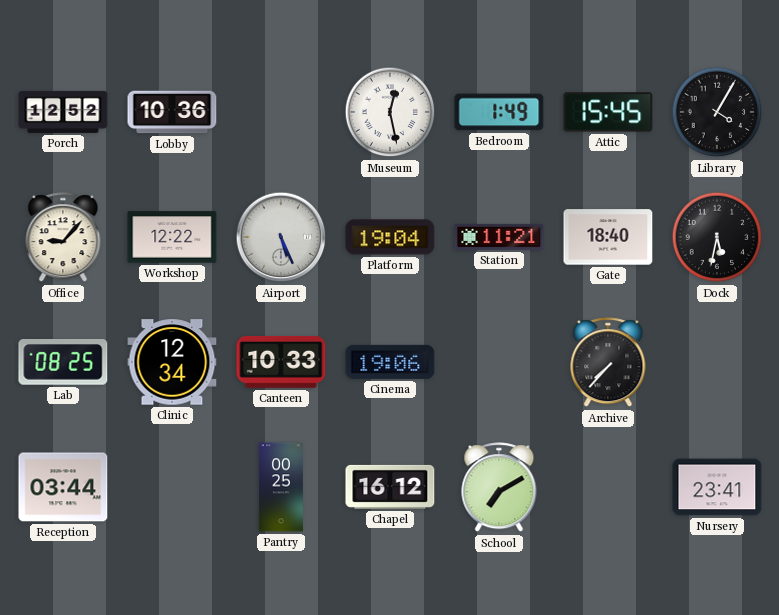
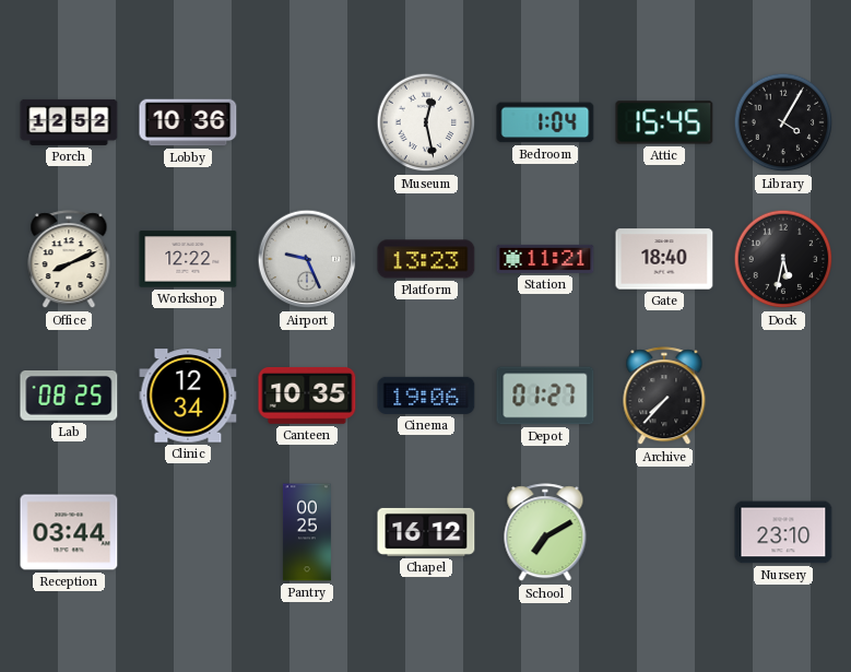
Bedroom: 1:49 -> 1:04
Office: 9:07 -> 8:11
Airport: 5:26 -> 9:26
Platform: 19:04 -> 13:23
Canteen: 10:33 -> 10:35
Depot: none -> 01:27
Nursery: 23:41 -> 23:10
